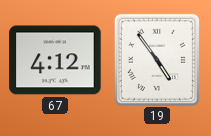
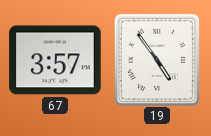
67: 4:12 -> 3:57
